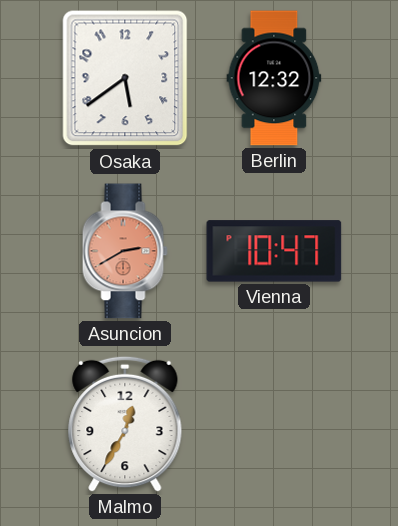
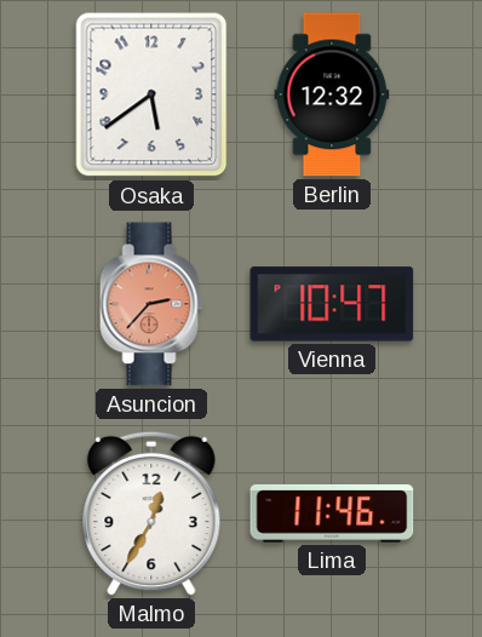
Asuncion: 2:40 -> 2:37
Lima: none -> 11:46
